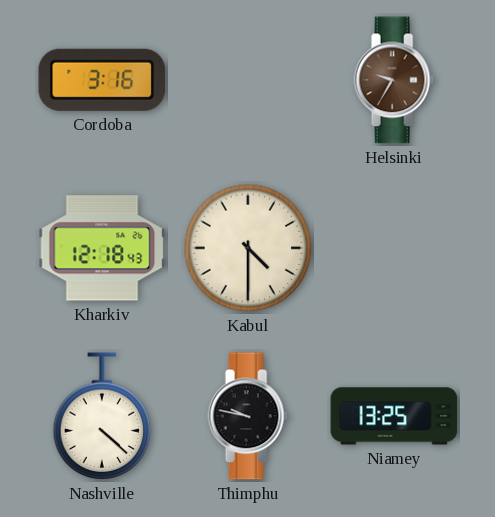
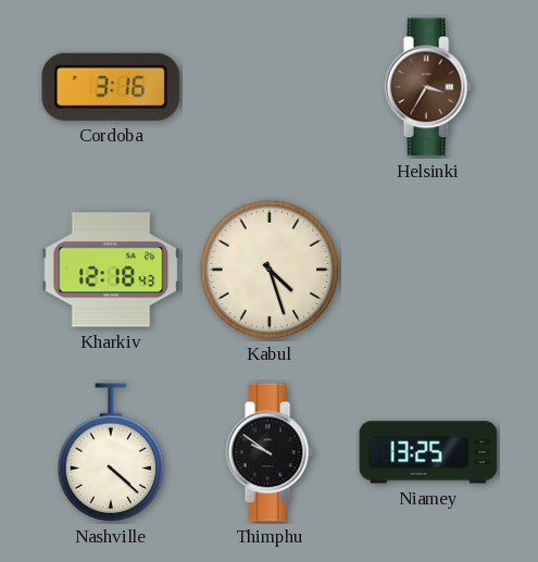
Helsinki: 9:35 -> 3:35
Kabul: 4:30 -> 4:27
Thimphu: 9:47 -> 9:51
